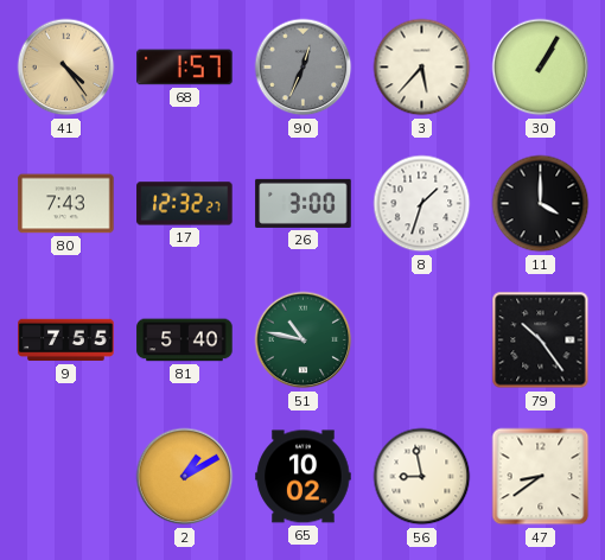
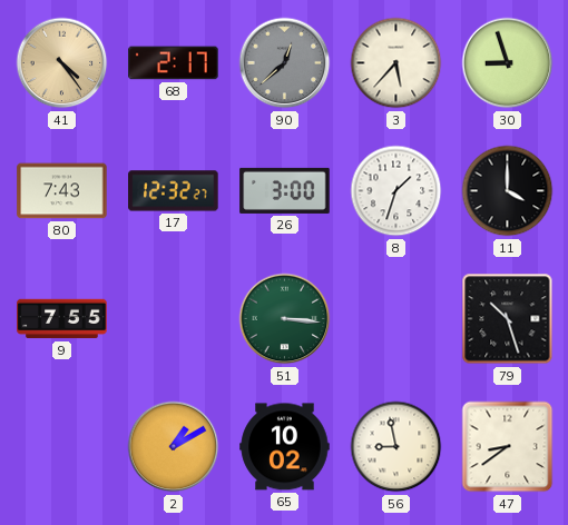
68: 1:57 -> 2:17
90: 12:34 -> 12:38
30: 1:05 -> 8:57
81: 5:40 -> none
51: 10:47 -> 3:16
79: 10:24 -> 10:27
